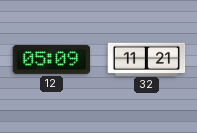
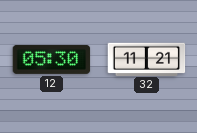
12: 05:09 -> 05:30
